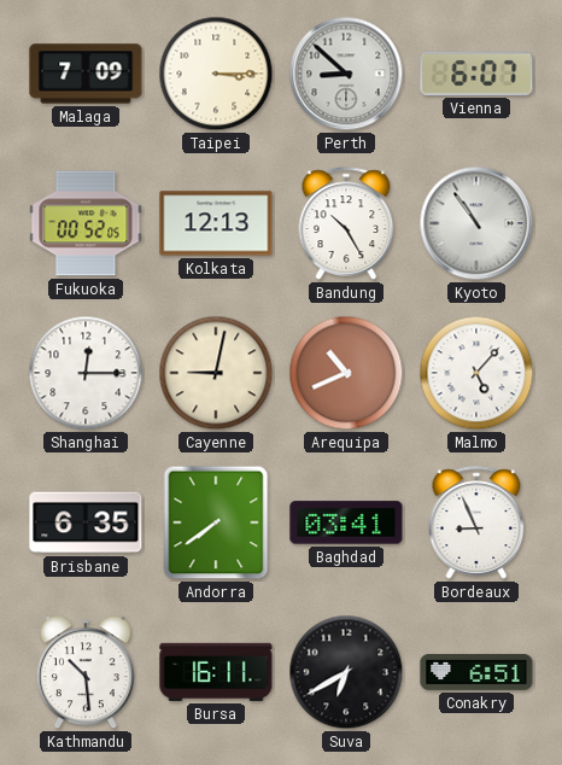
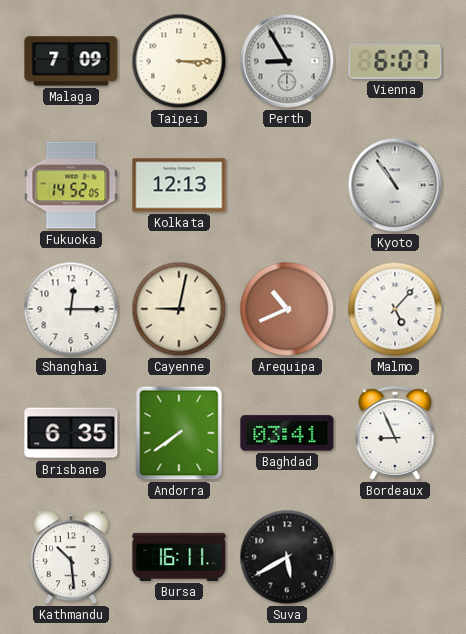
Perth: 8:52 -> 8:55
Fukuoka: 00:52 -> 14:52
Bandung: 10:25 -> none
Suva: 6:40 -> 5:40
Conakry: 6:51 -> none
